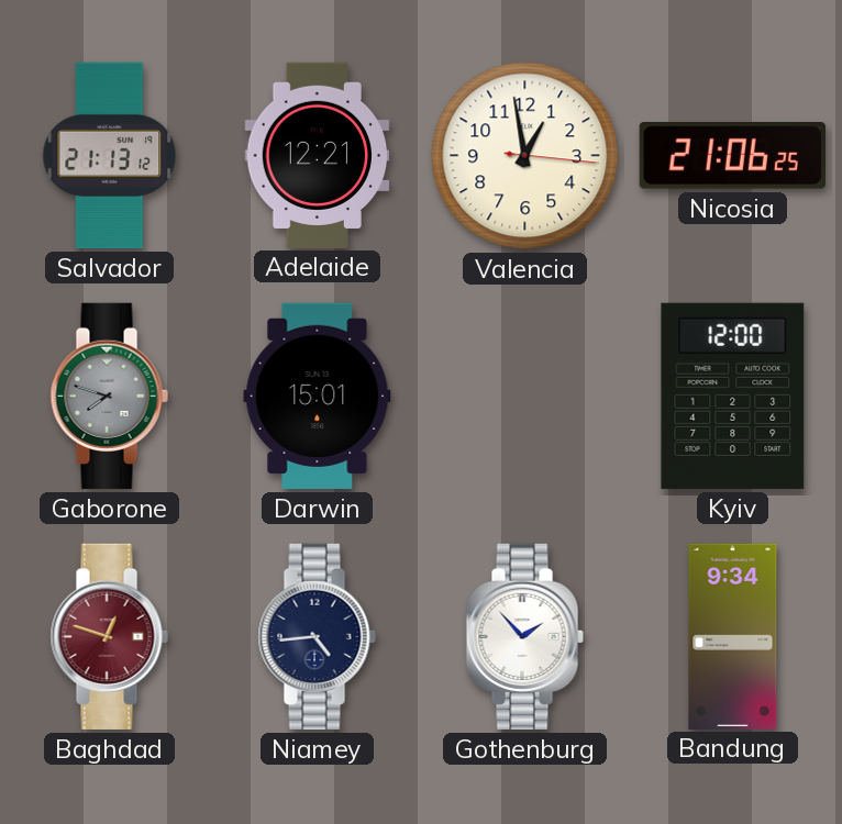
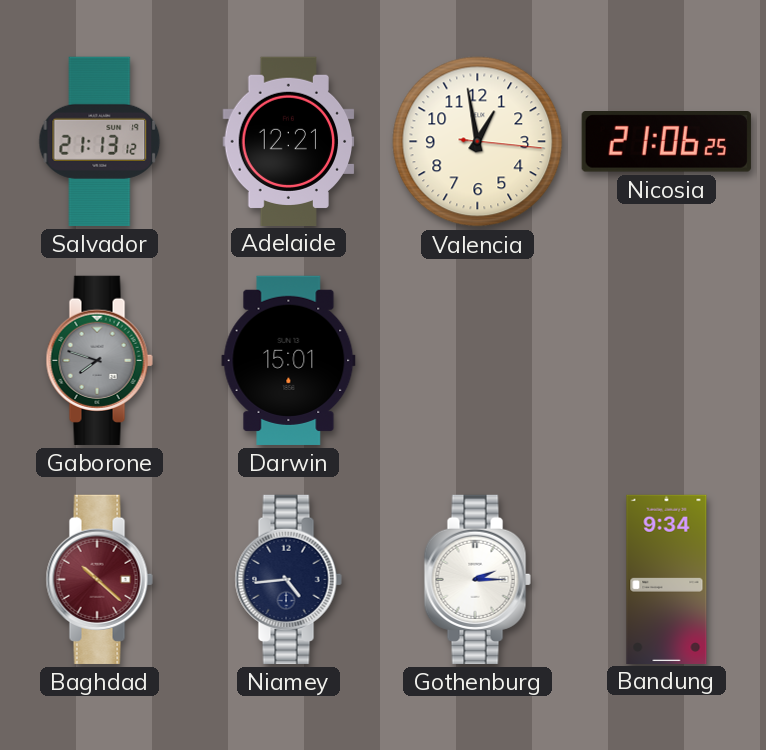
Kyiv: 12:00 -> none
Baghdad: 12:48 -> 10:22
Gothenburg: 1:53 -> 2:15
